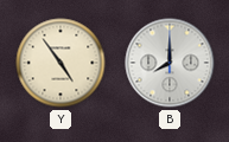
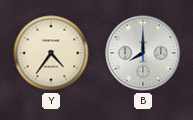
Y: 4:54 -> 4:36
